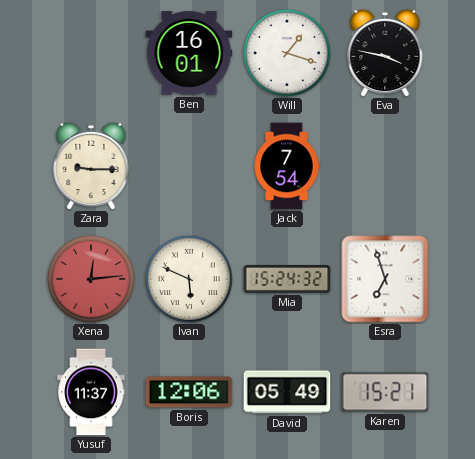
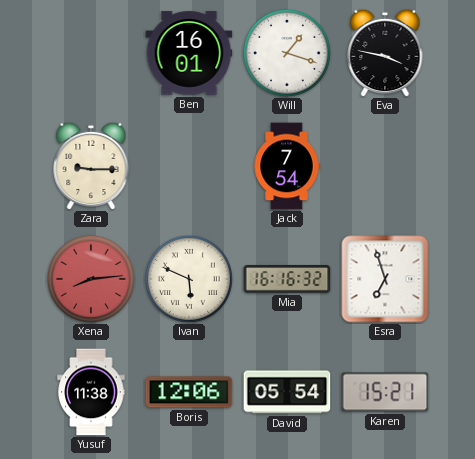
Xena: 12:14 -> 8:14
Mia: 15:24 -> 16:16
Yusuf: 11:37 -> 11:38
David: 05:49 -> 05:54
